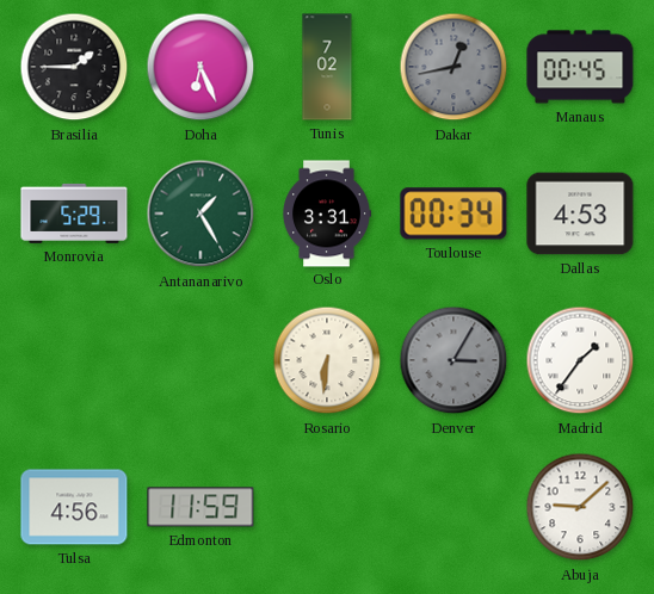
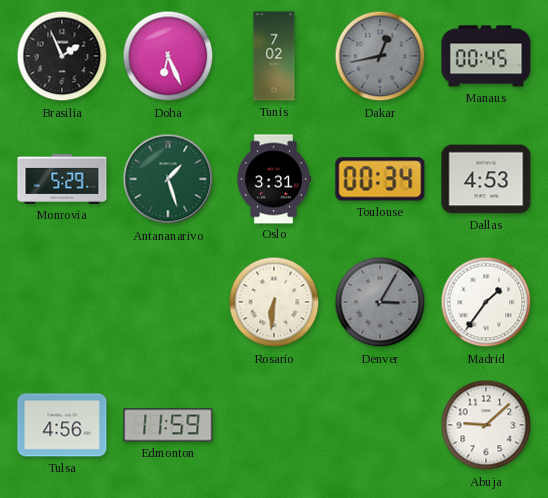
Brasilia: 1:45 -> 1:56
Antananarivo: 1:25 -> 1:27
